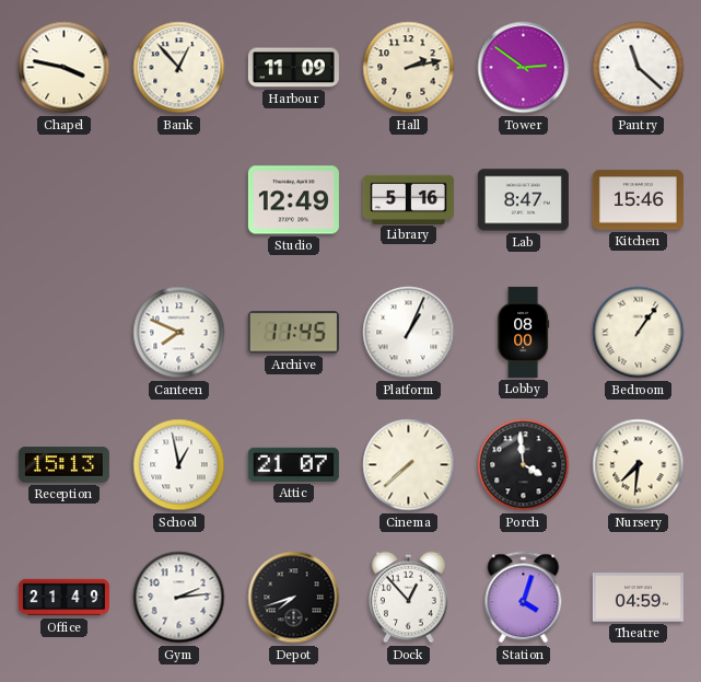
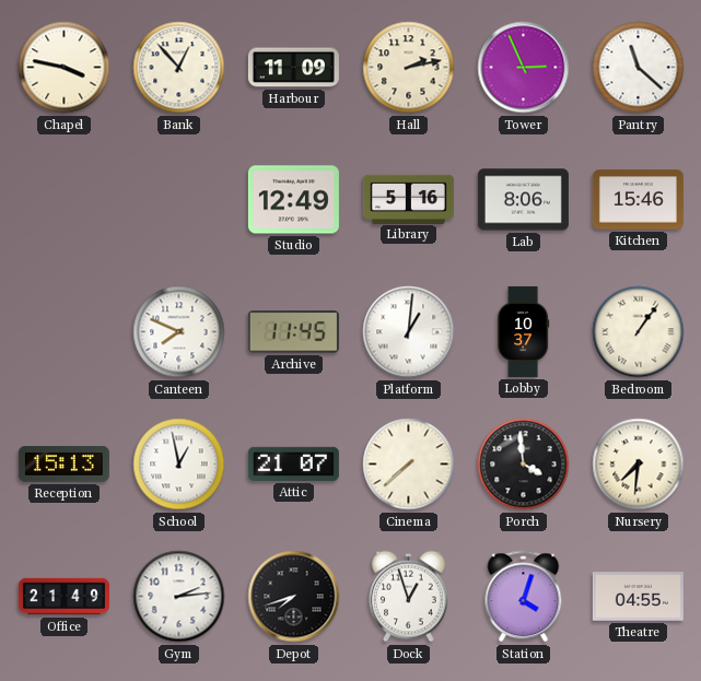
Tower: 2:51 -> 2:56
Lab: 8:47 -> 8:06
Platform: 1:04 -> 1:01
Lobby: 08:00 -> 10:37
Dock: 12:53 -> 12:57
Theatre: 04:59 -> 04:55
